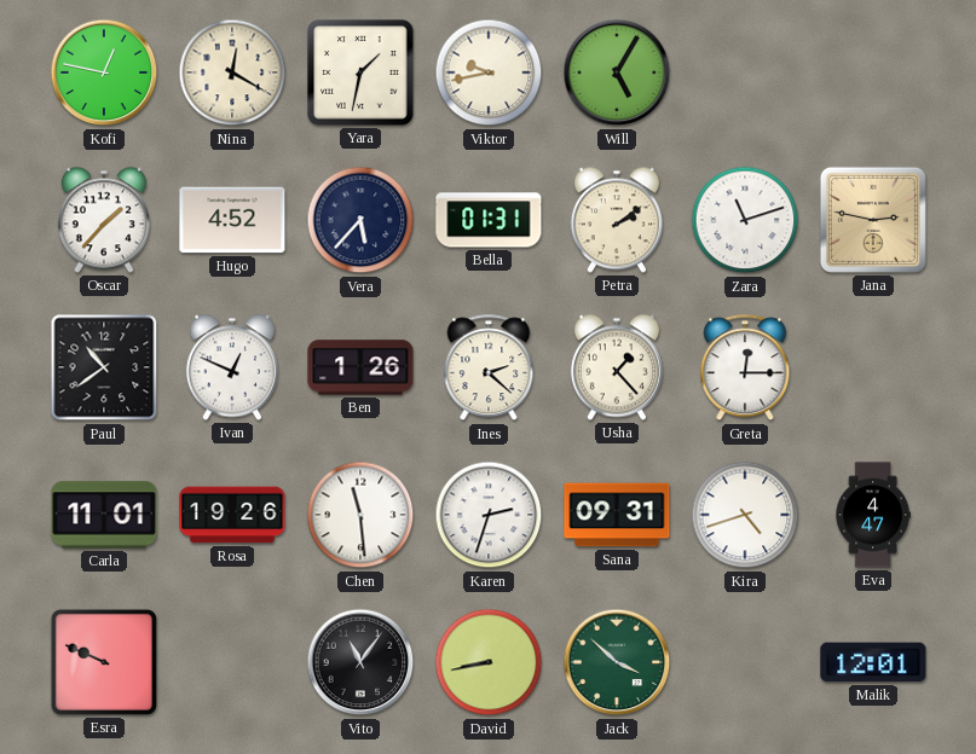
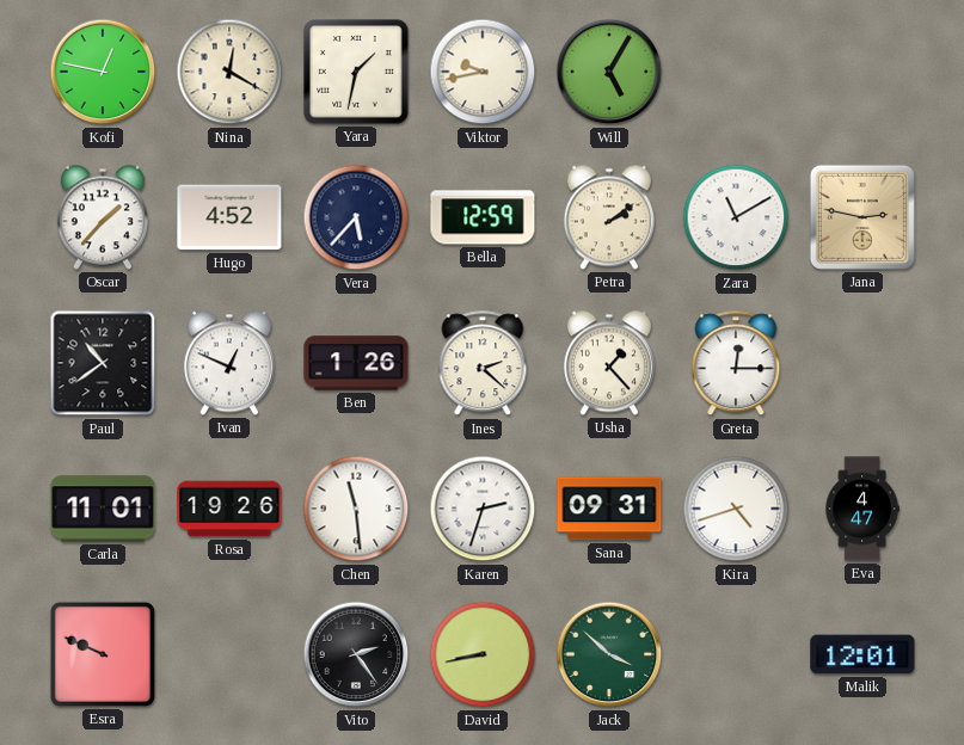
Bella: 01:31 -> 12:59
Zara: 11:12 -> 11:10
Vito: 11:06 -> 2:24
